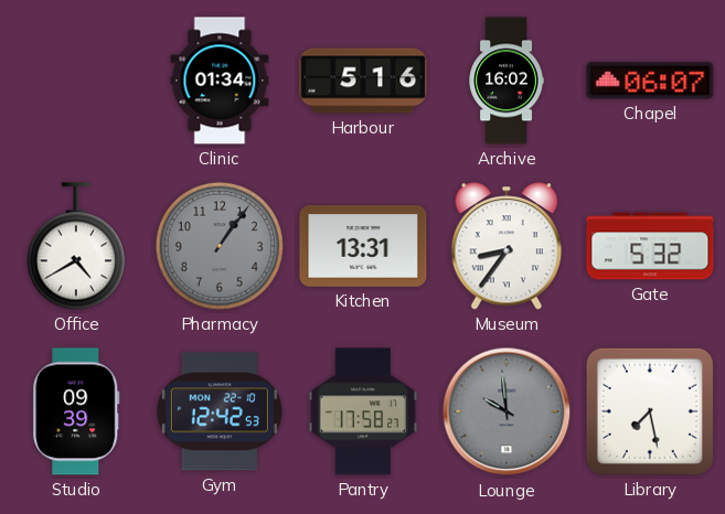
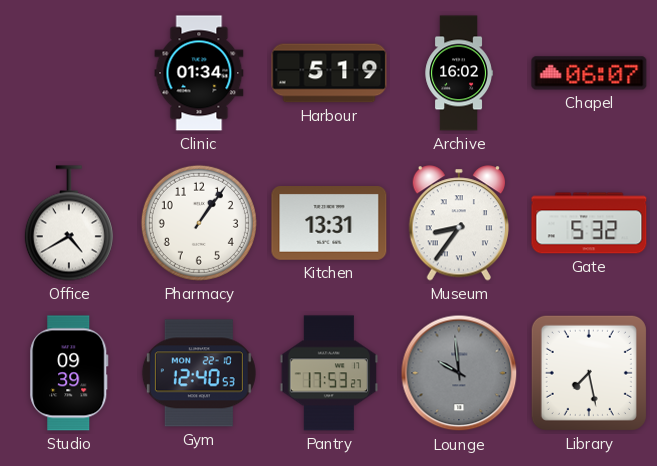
Harbour: 5:16 -> 5:19
Pharmacy dial: grey -> white
Gym: 12:42 -> 12:40
Pantry: 17:58 -> 17:53
